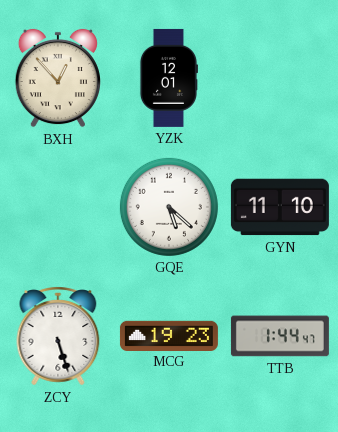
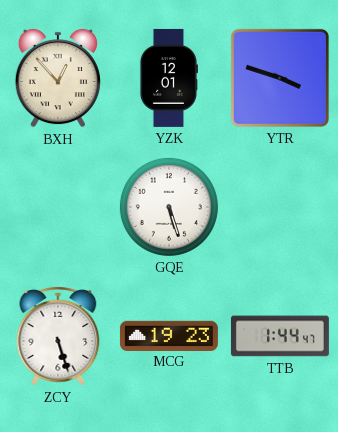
YTR: none -> 3:48
GQE: 5:22 -> 5:27
GYN: 11:10 -> none
